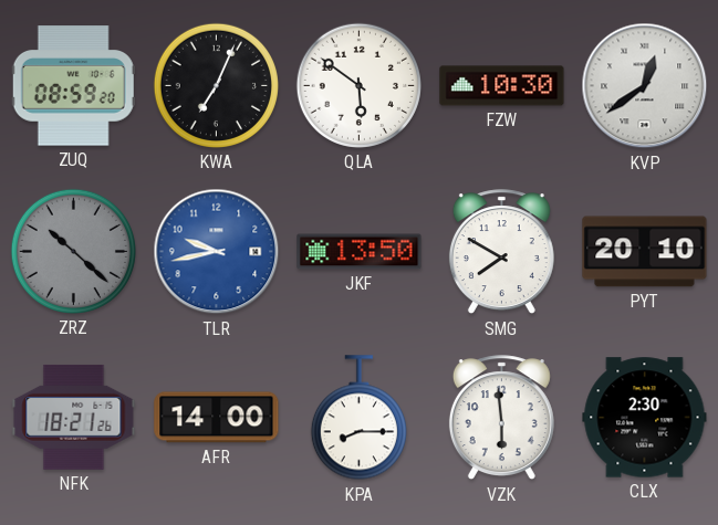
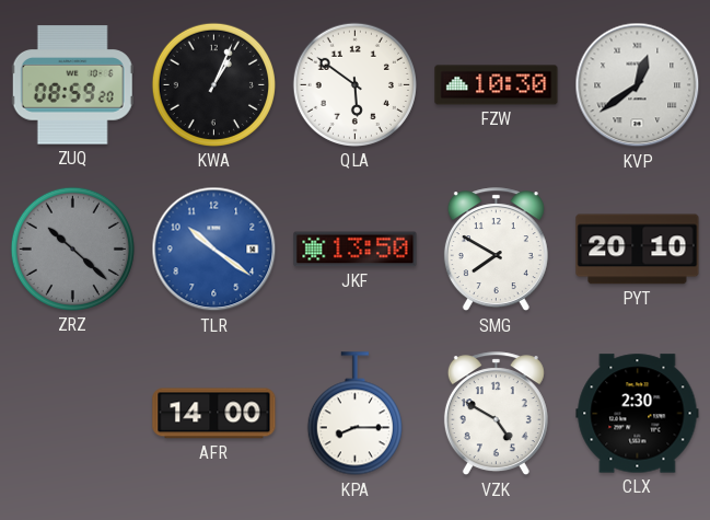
KWA: 7:04 -> 1:04
TLR: 9:43 -> 10:21
NFK: 18:21 -> none
VZK: 5:59 -> 4:50
